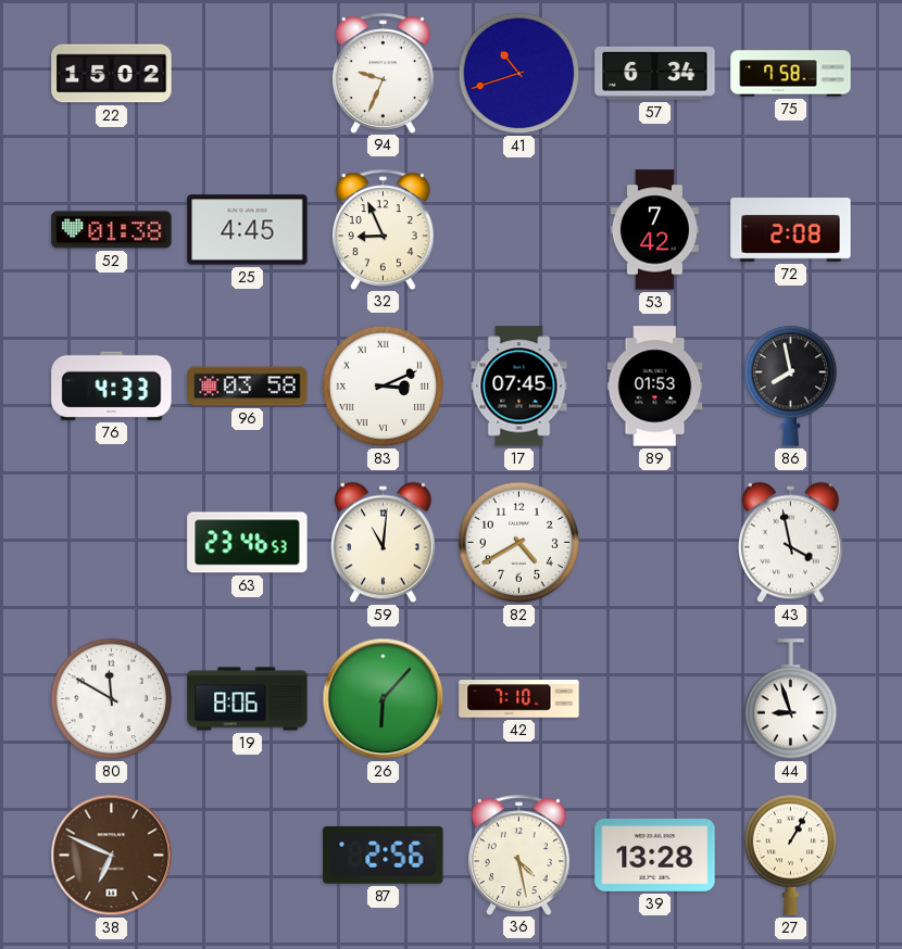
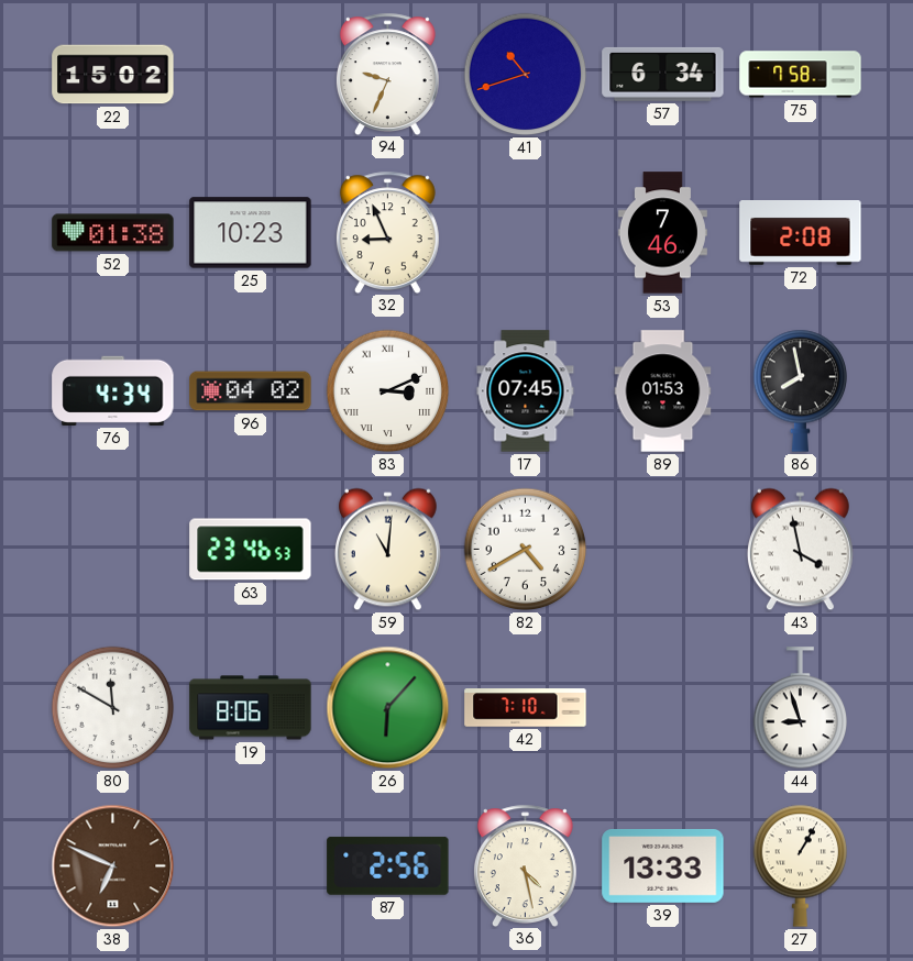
25: 4:45 -> 10:23
53: 7:42 -> 7:46
76: 4:33 -> 4:34
96: 03:58 -> 04:02
39: 13:28 -> 13:33
